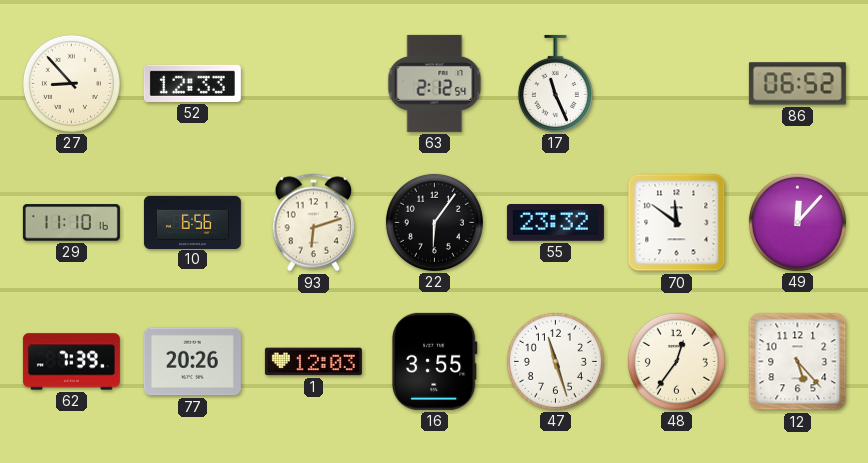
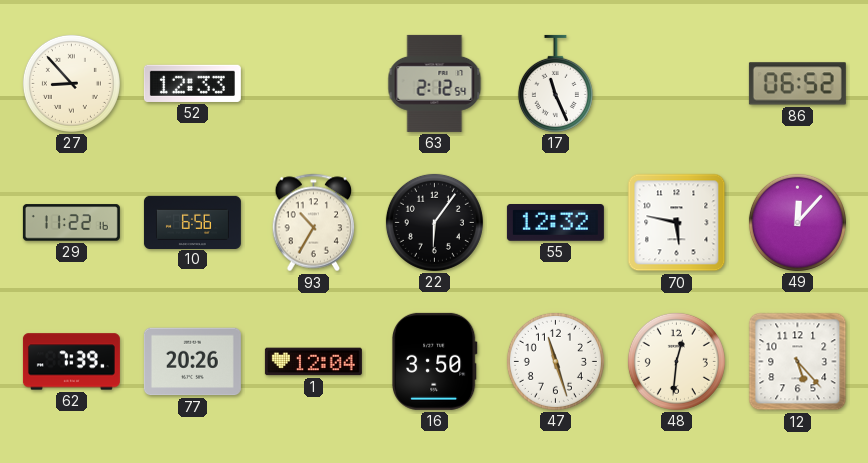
29: 11:10 -> 11:22
93: 6:12 -> 10:35
55: 23:32 -> 12:32
70: 11:51 -> 5:47
1: 12:03 -> 12:04
16: 3:55 -> 3:50
48: 12:36 -> 12:31
